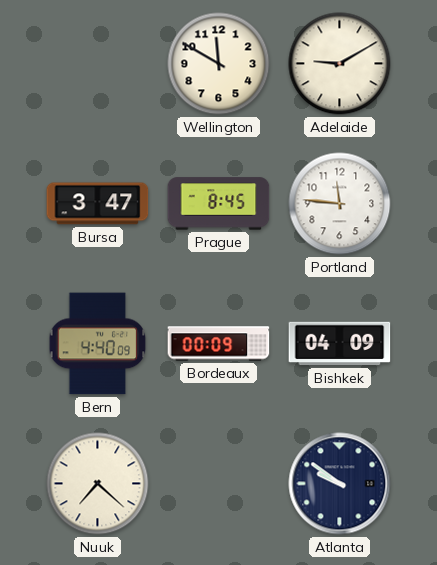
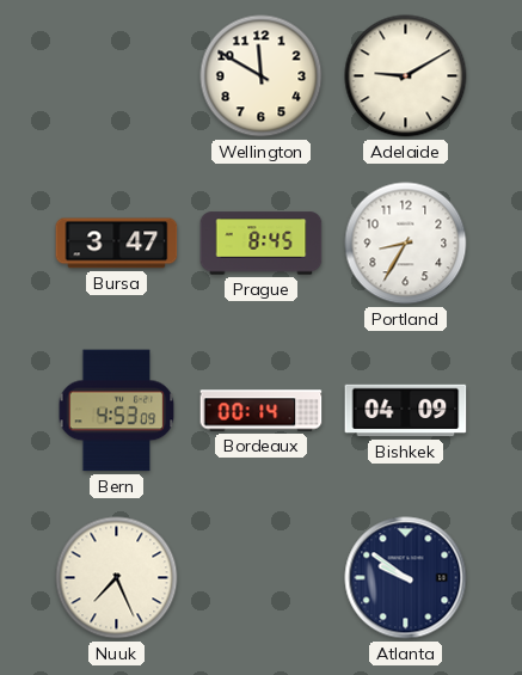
Portland: 11:46 -> 8:35
Bern: 4:40 -> 4:53
Bordeaux: 00:09 -> 00:14
Nuuk: 7:22 -> 7:26
